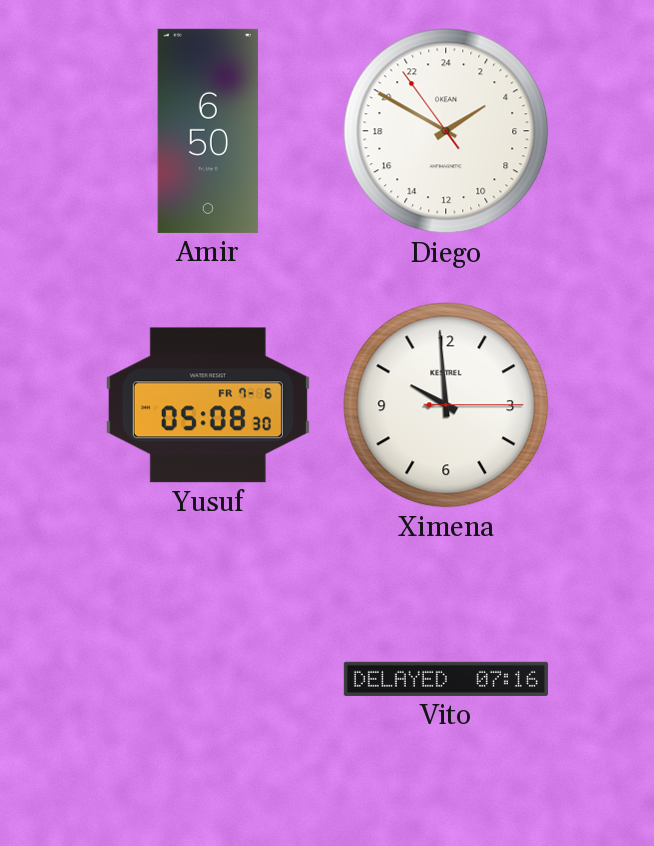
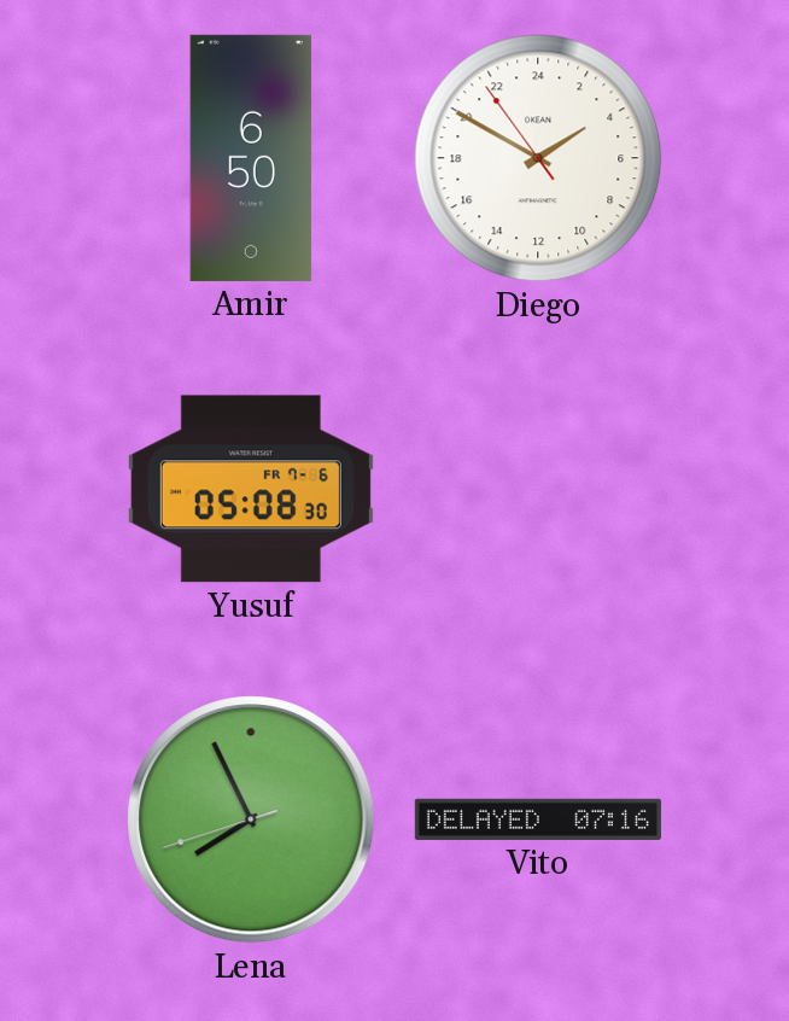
Ximena: 9:59 -> none
Lena: none -> 7:55
